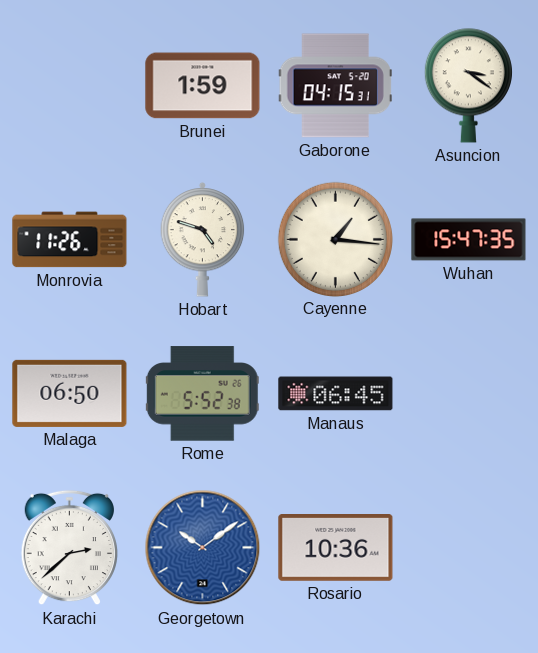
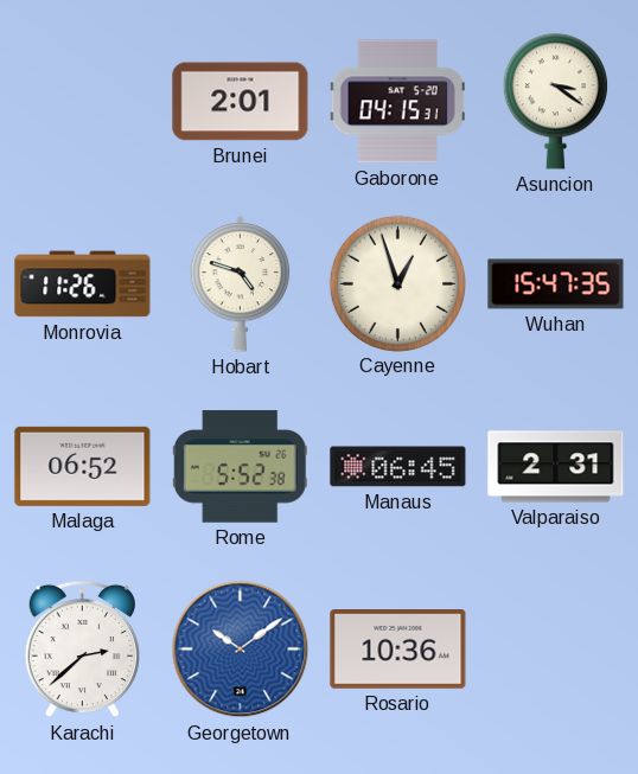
Brunei: 1:59 -> 2:01
Cayenne: 1:16 -> 12:57
Malaga: 06:50 -> 06:52
Valparaiso: none -> 2:31
